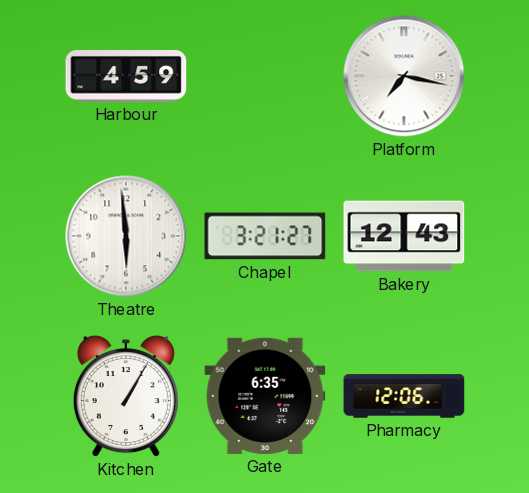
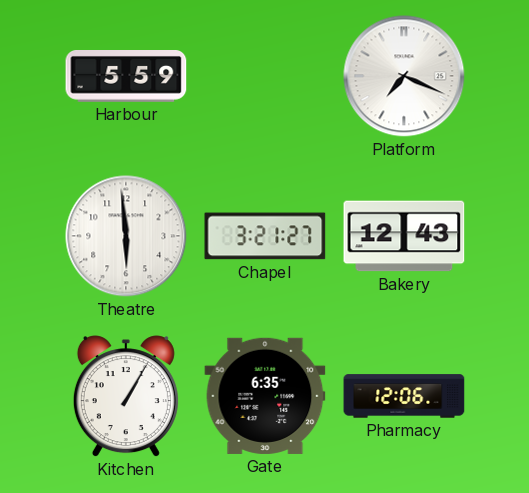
Harbour: 4:59 -> 5:59
Platform: 7:17 -> 7:19
